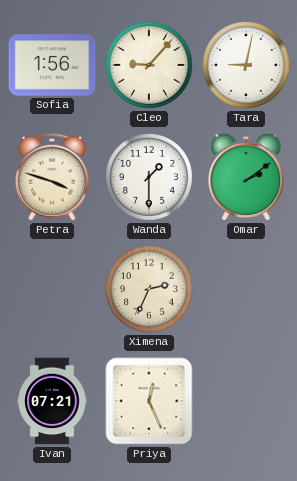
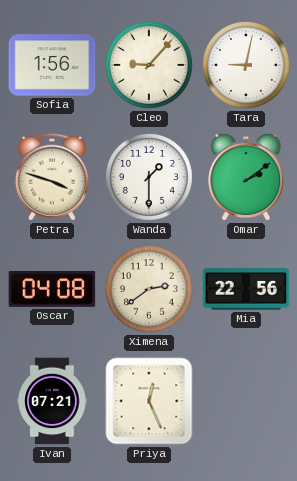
Oscar: none -> 04:08
Ximena: 2:34 -> 2:39
Mia: none -> 22:56
